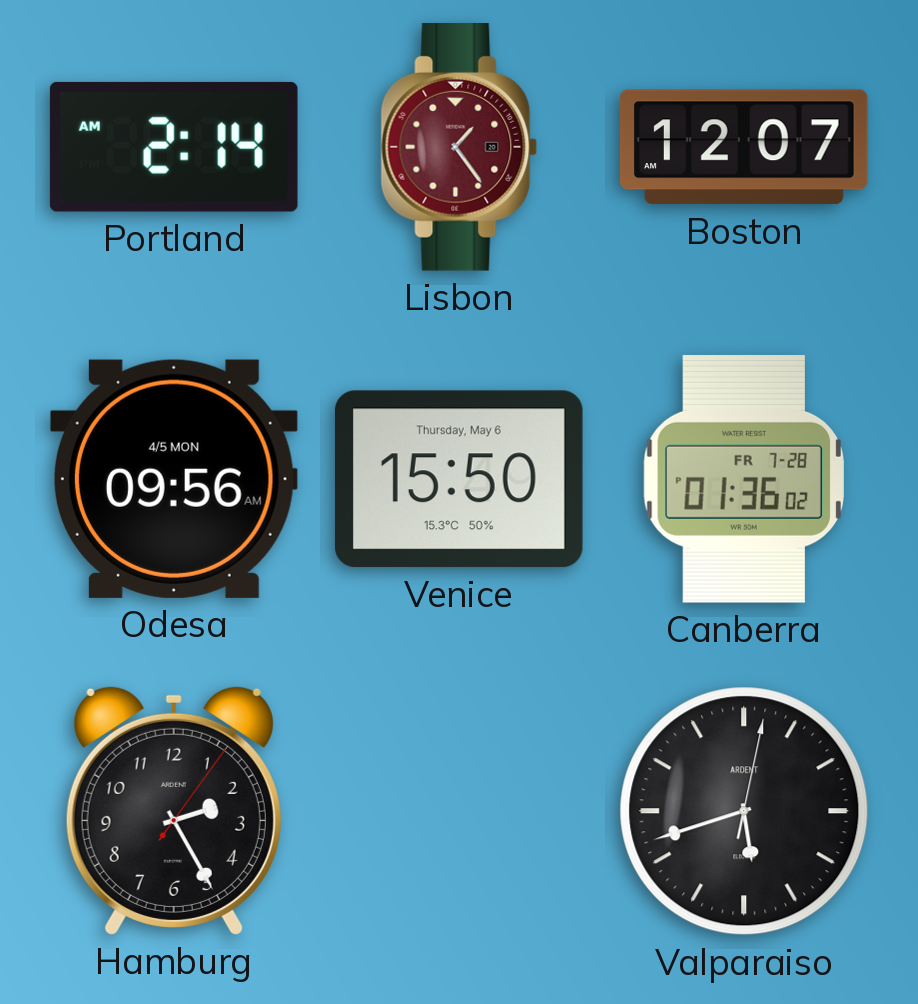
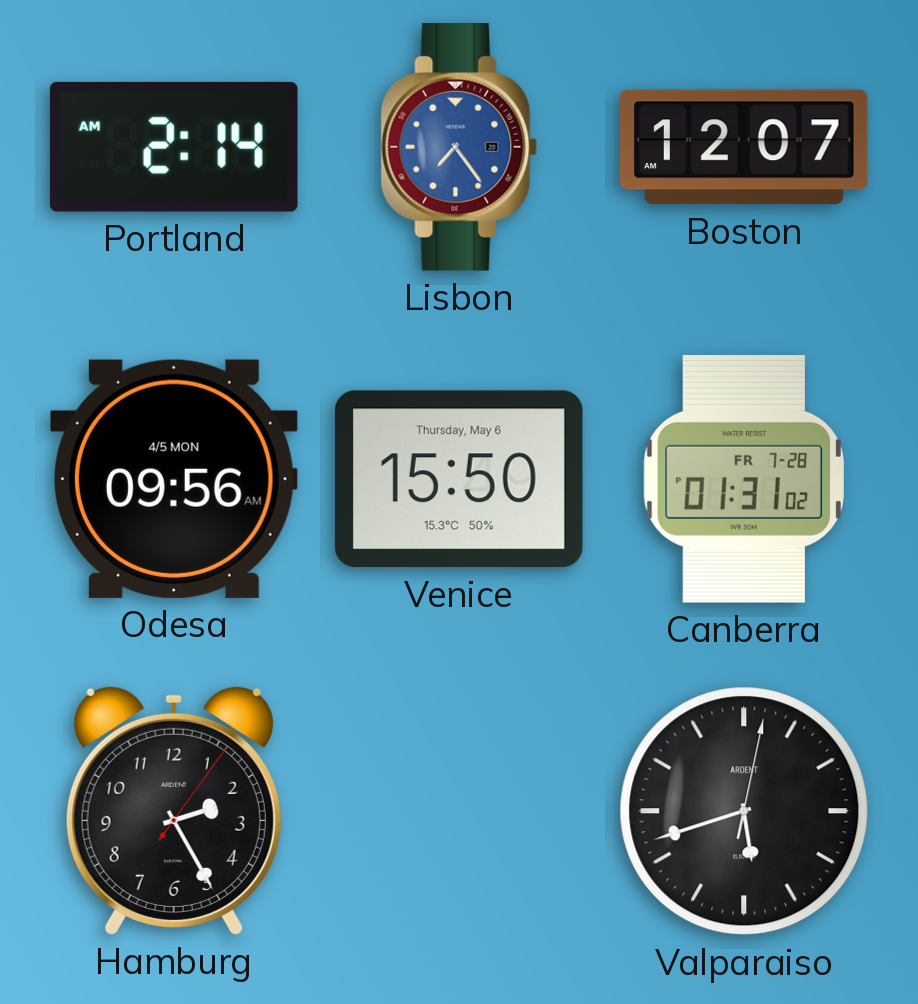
Lisbon: 1:24 -> 7:24
Lisbon dial: burgundy -> blue
Canberra: 01:36 -> 01:31
